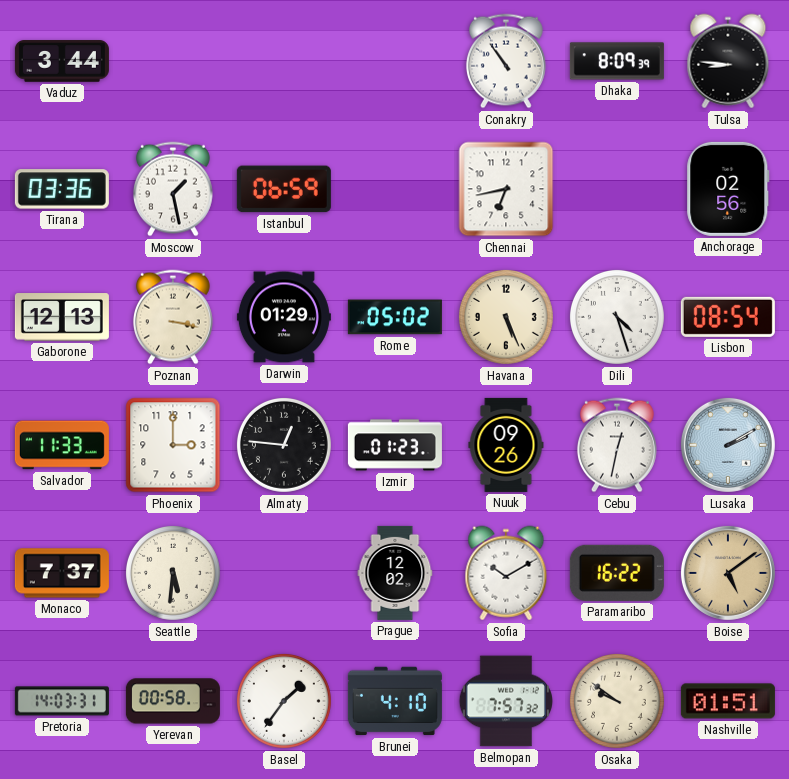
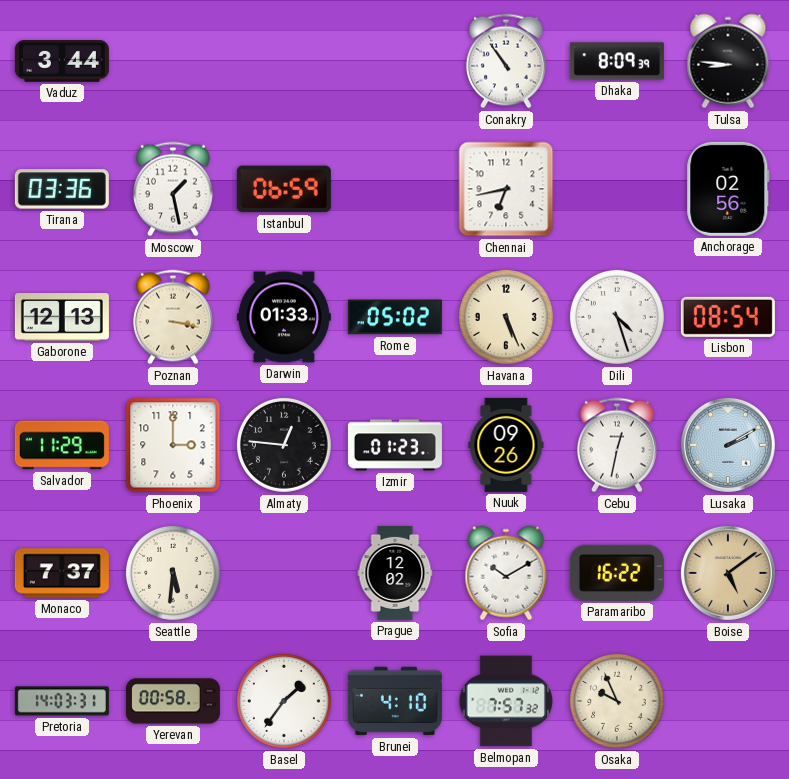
Darwin: 01:29 -> 01:33
Salvador: 11:33 -> 11:29
Osaka: 9:51 -> 9:56
Nashville: 01:51 -> none
